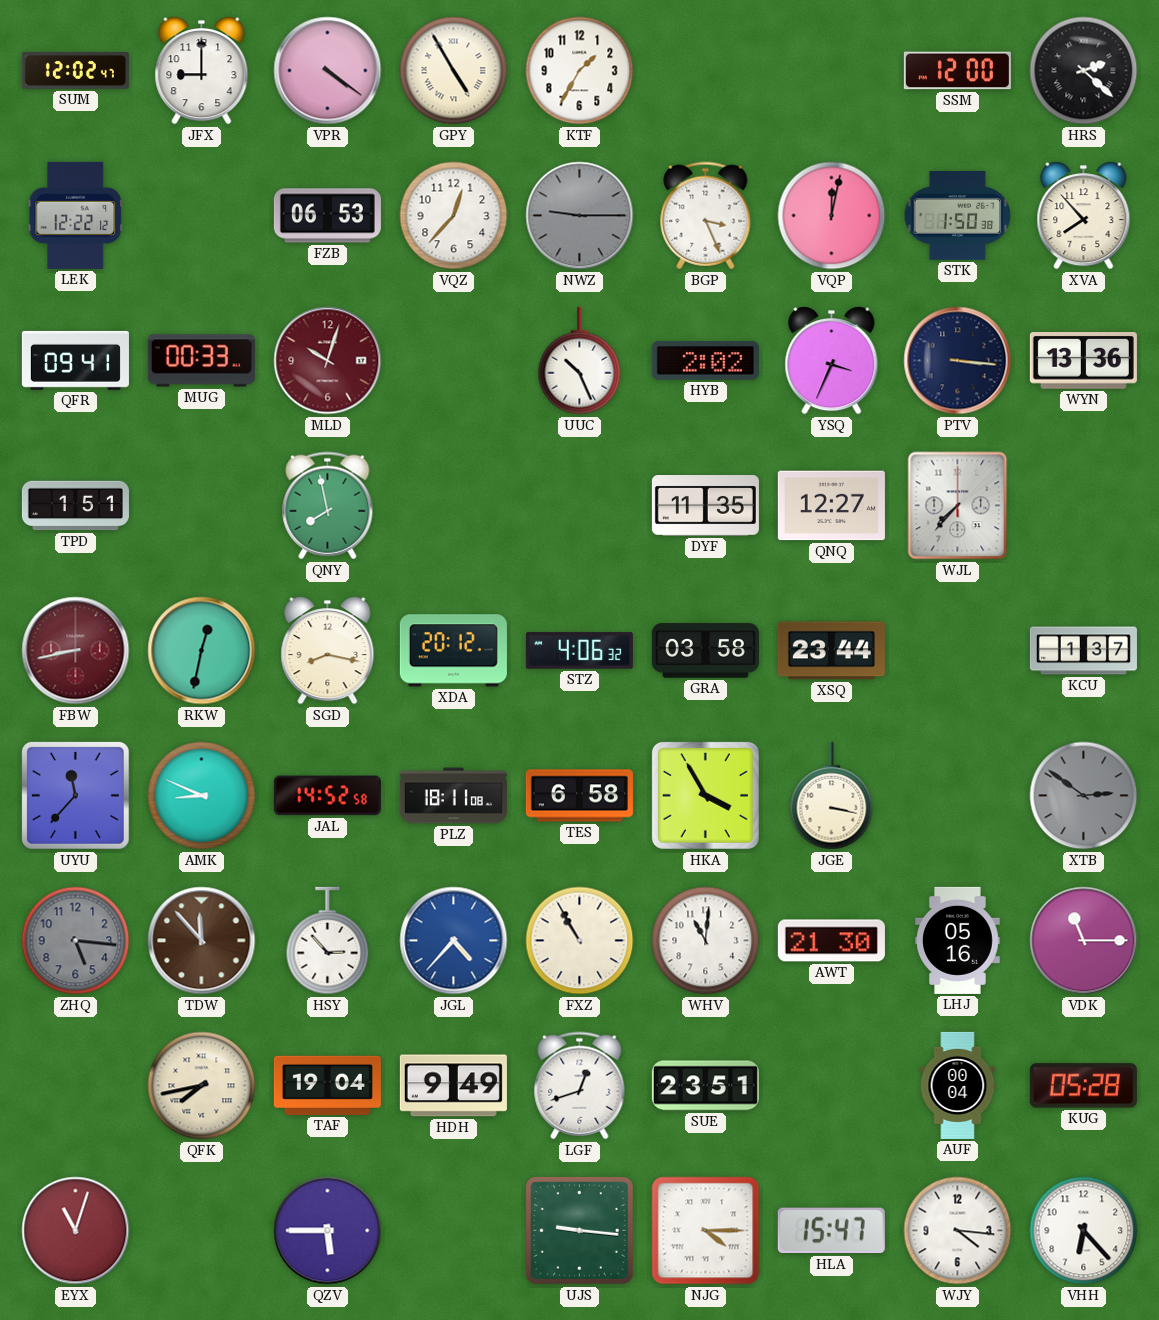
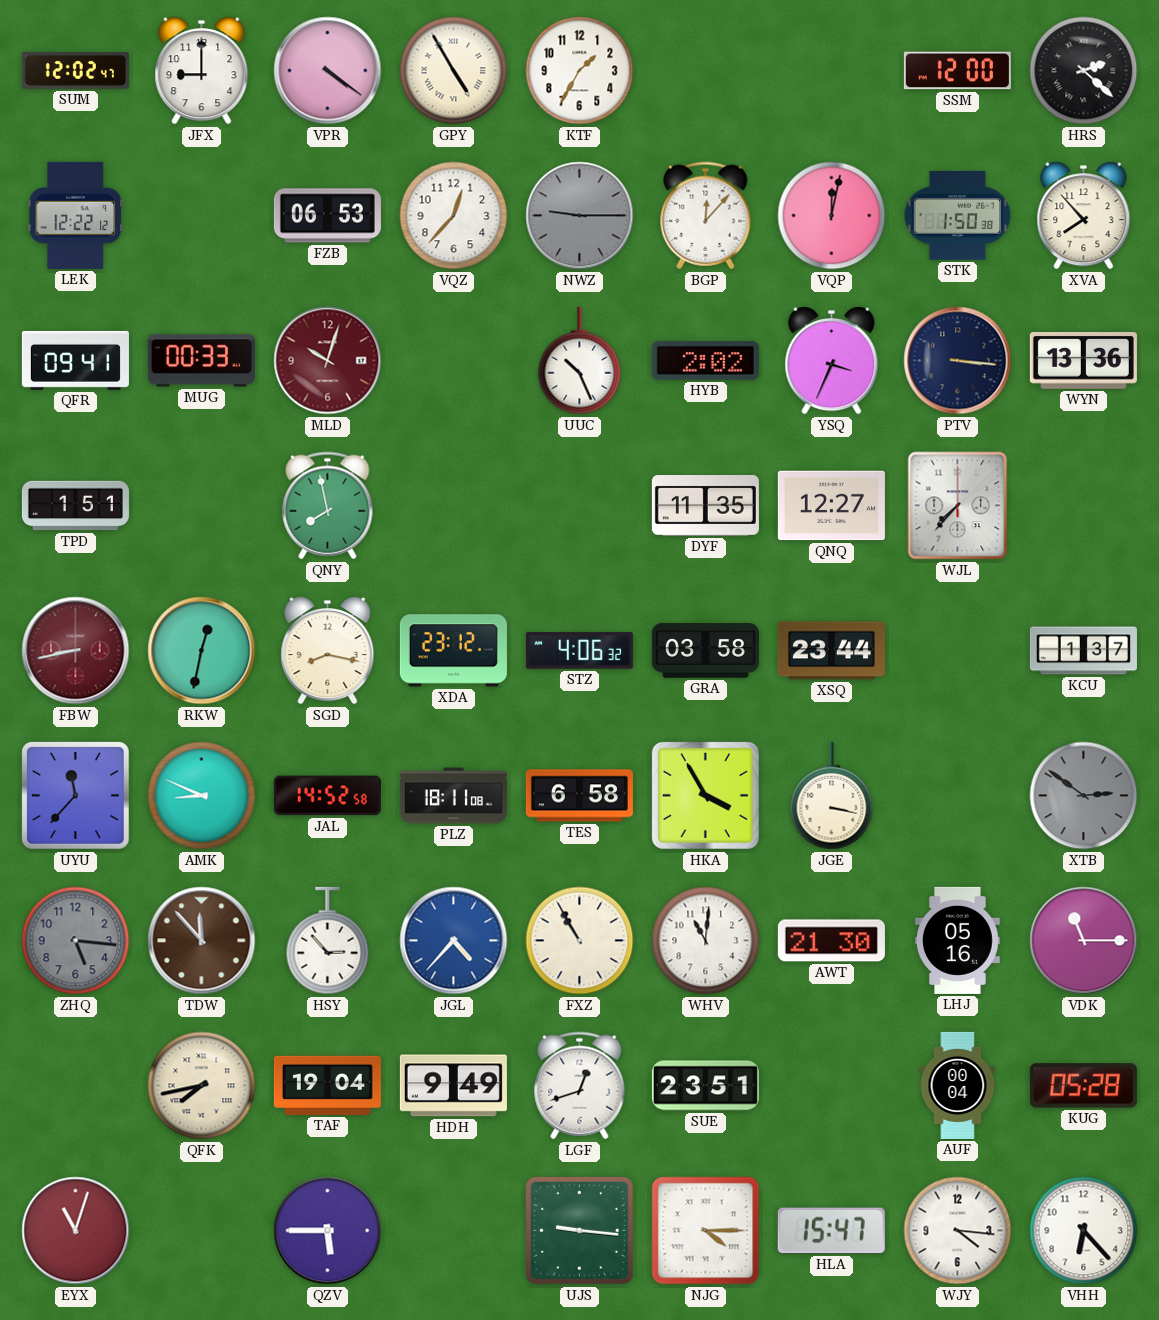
BGP: 3:26 -> 12:07
XDA: 20:12 -> 23:12
